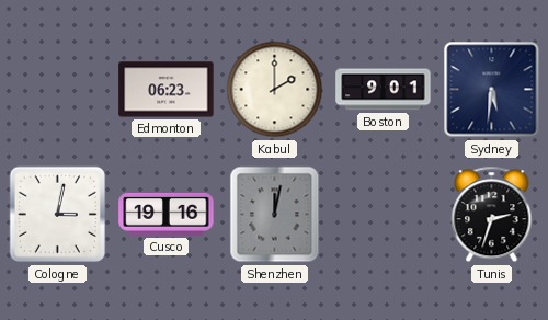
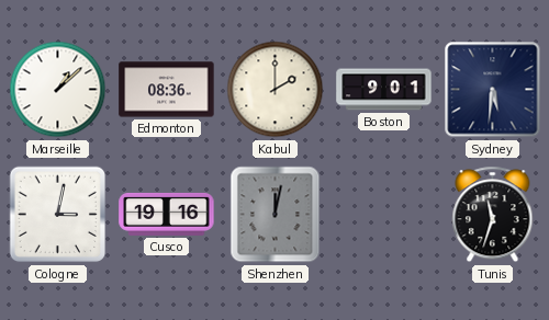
Marseille: none -> 1:08
Edmonton: 06:23 -> 08:36
Tunis: 2:33 -> 11:33
